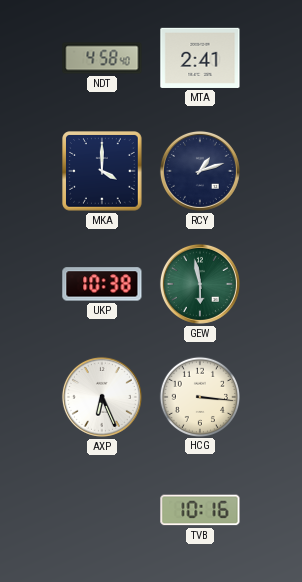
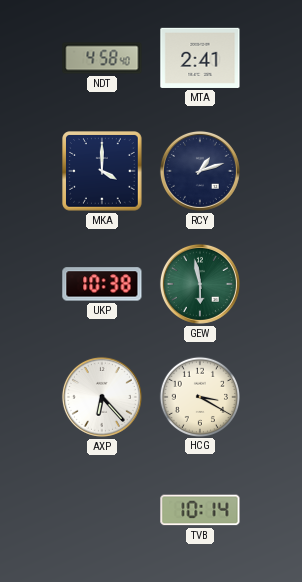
AXP: 6:26 -> 6:23
HCG: 3:16 -> 3:20
TVB: 10:16 -> 10:14
